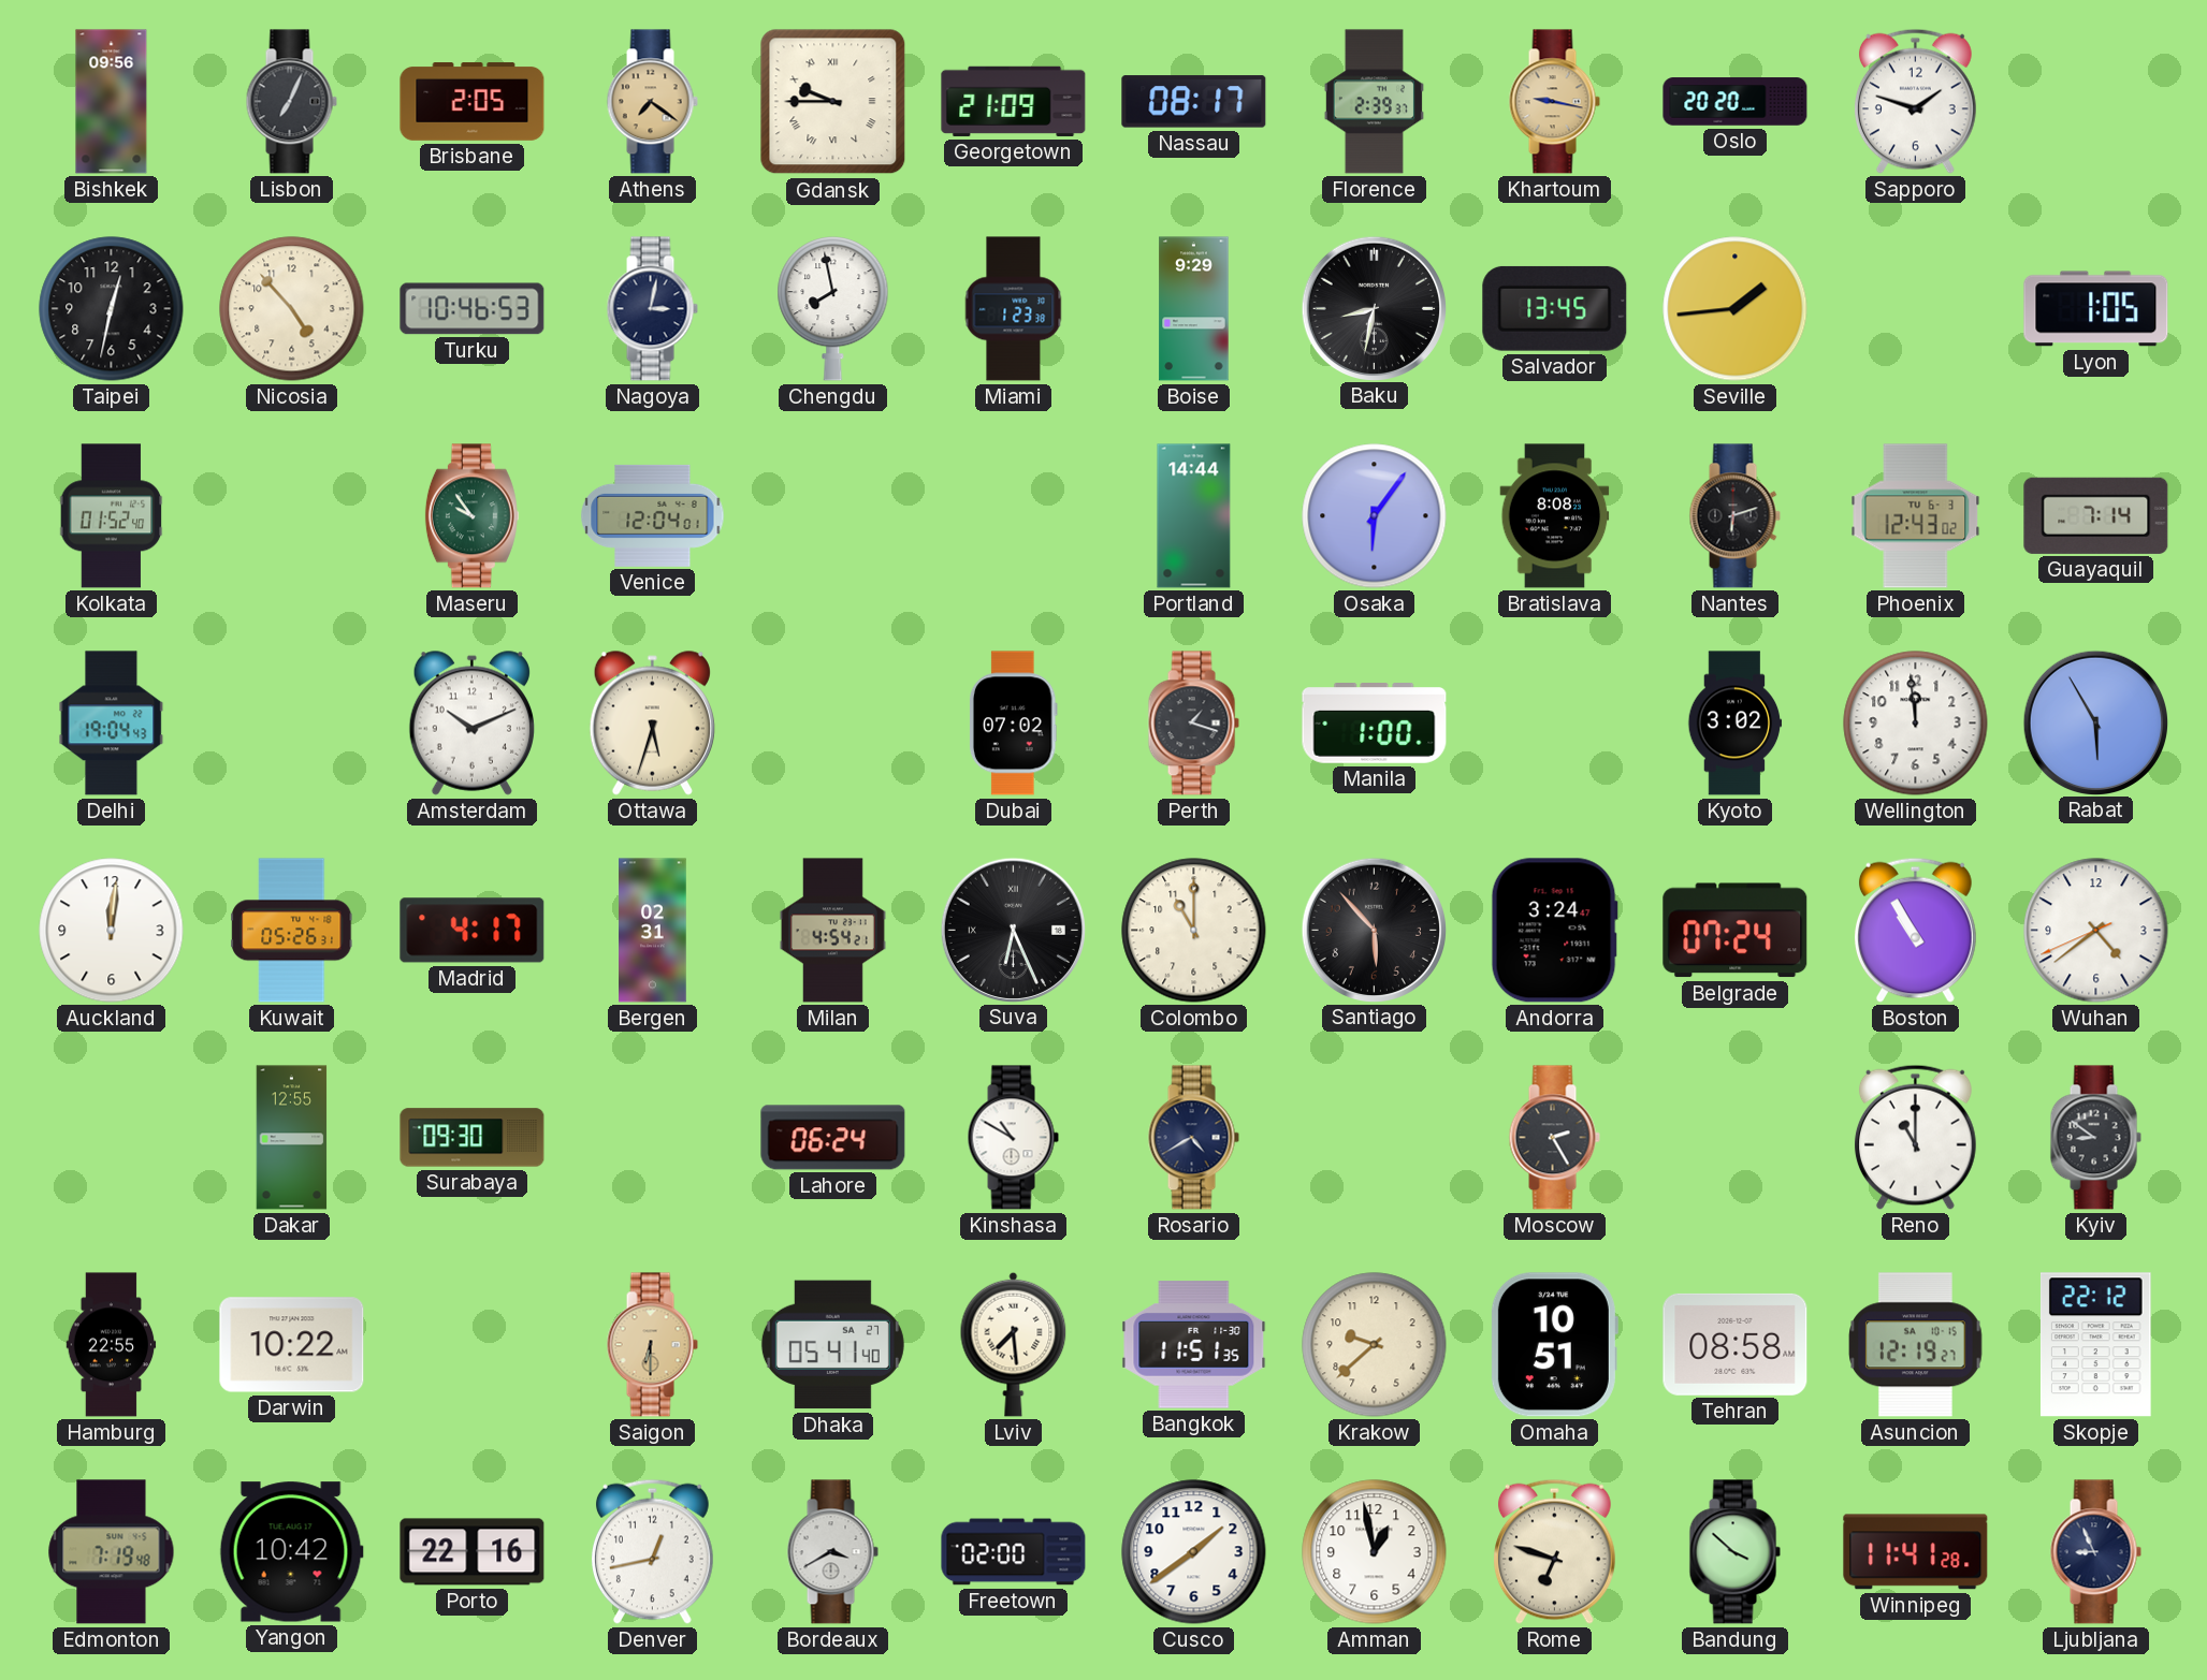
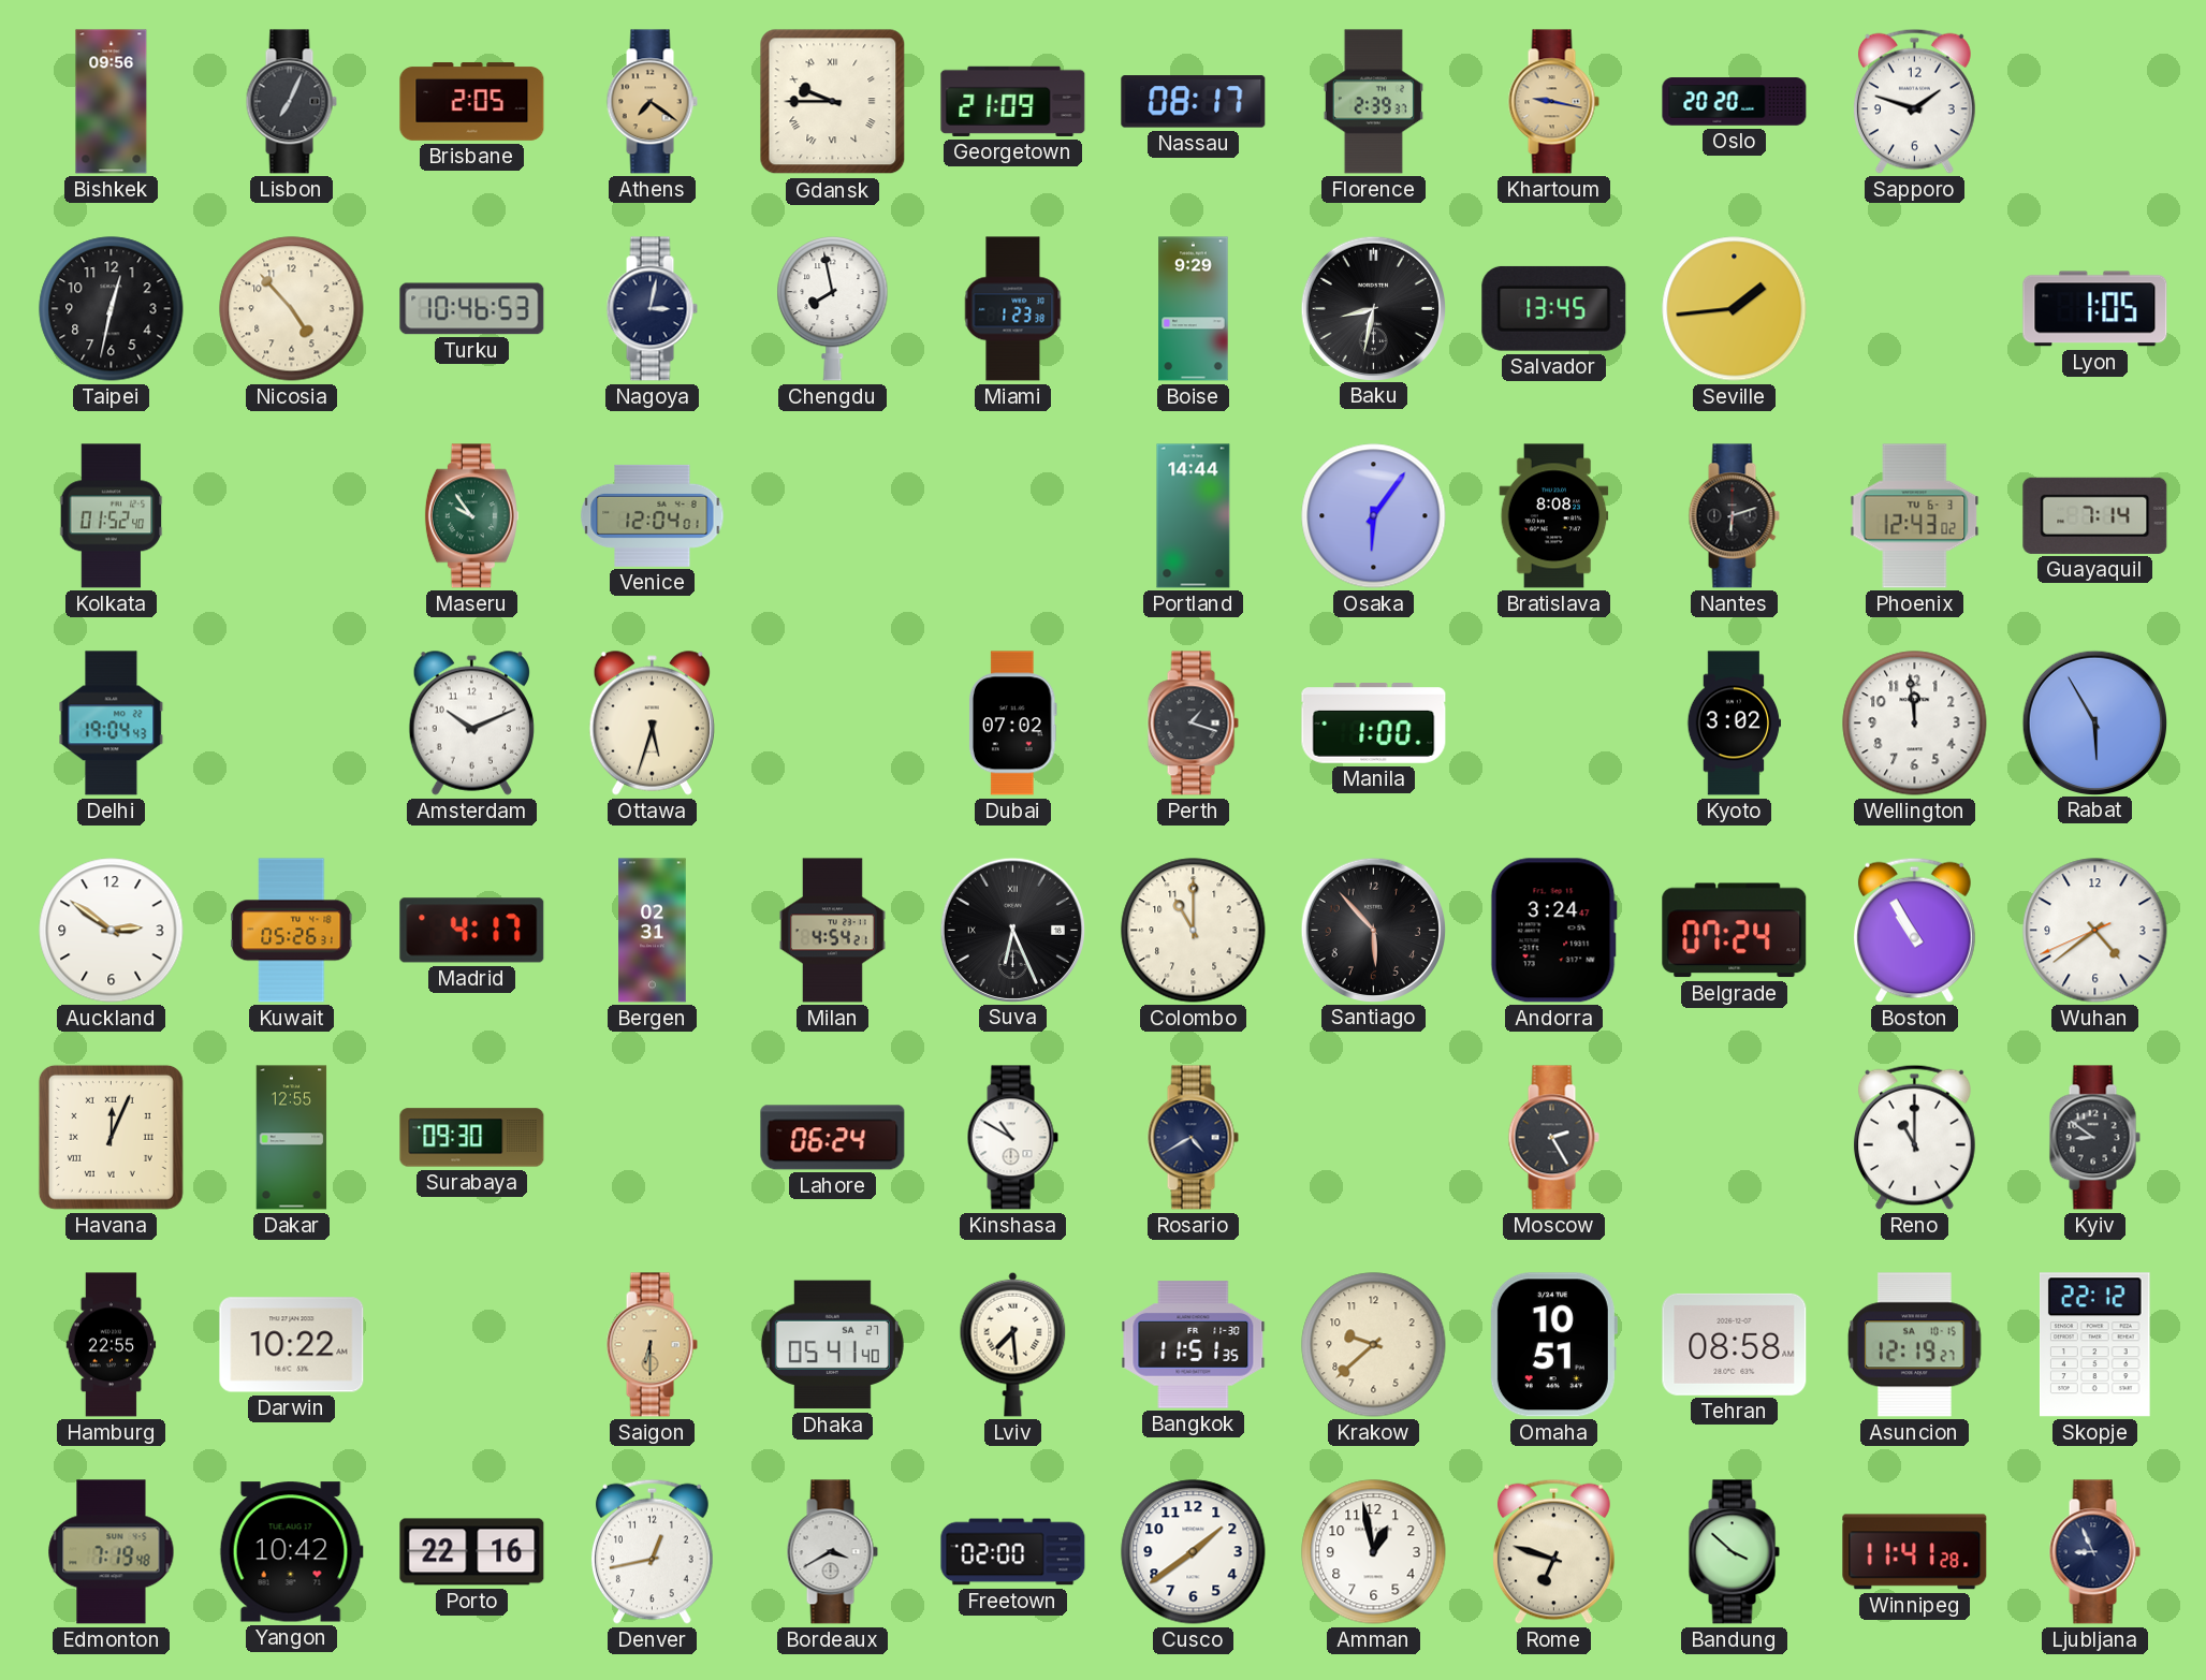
Auckland: 12:01 -> 2:51
Havana: none -> 12:04
